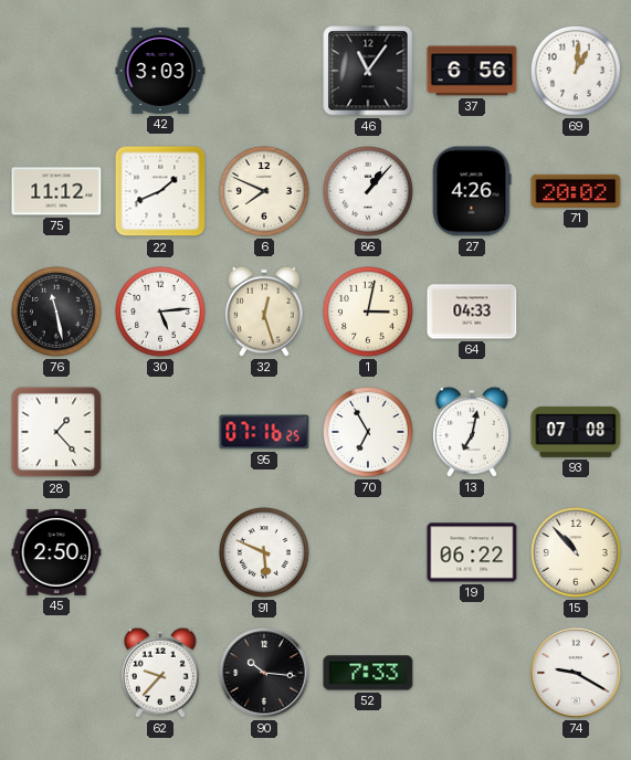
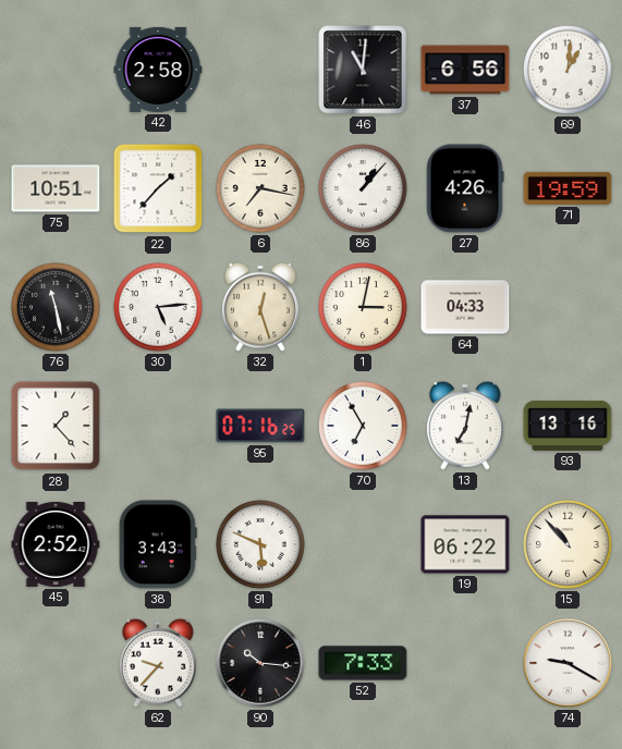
42: 3:03 -> 2:58
46: 11:06 -> 11:01
75: 11:12 -> 10:51
22: 1:41 -> 1:37
6: 7:49 -> 7:17
71: 20:02 -> 19:59
93: 07:08 -> 13:16
45: 2:50 -> 2:52
38: none -> 3:43
